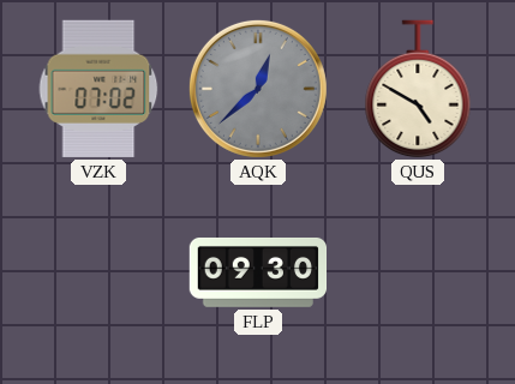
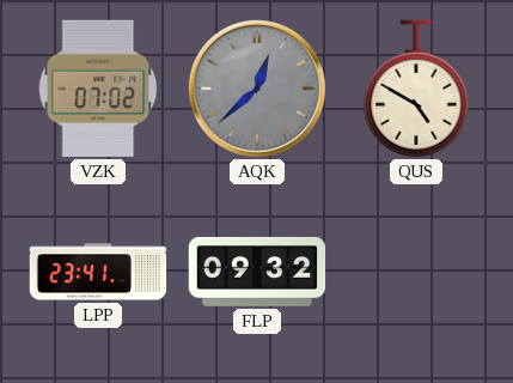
LPP: none -> 23:41
FLP: 09:30 -> 09:32
